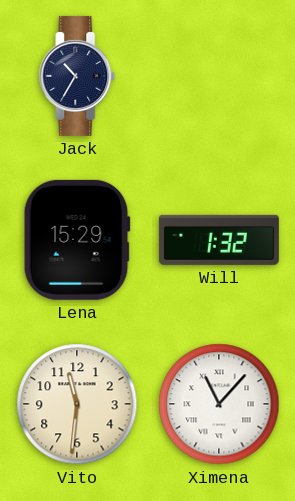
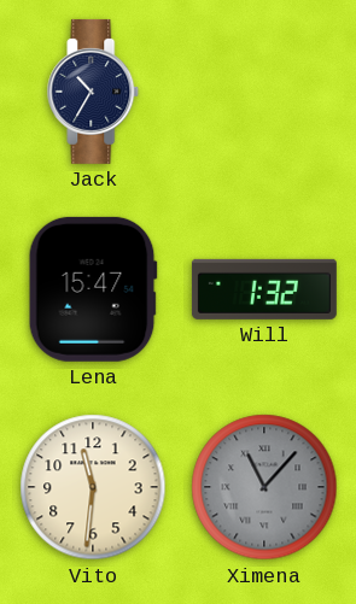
Lena: 15:29 -> 15:47
Ximena dial: white -> grey
